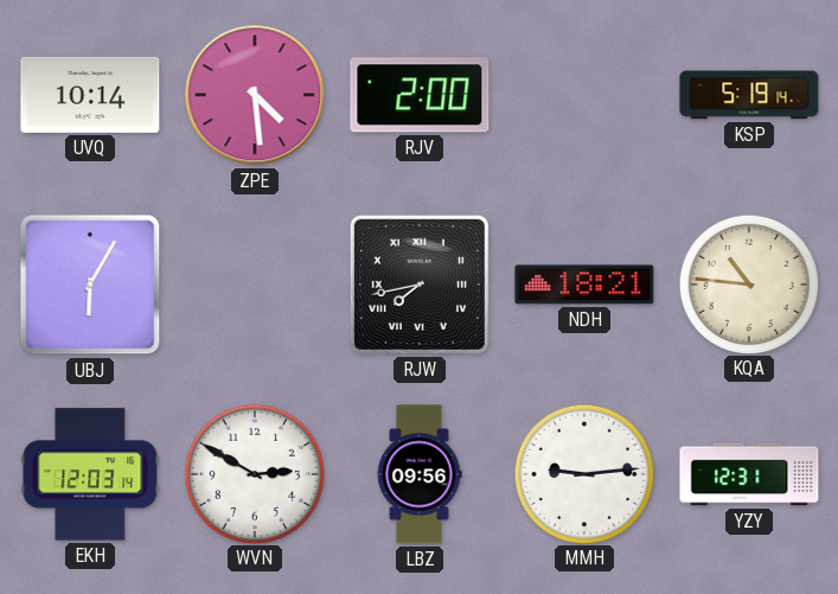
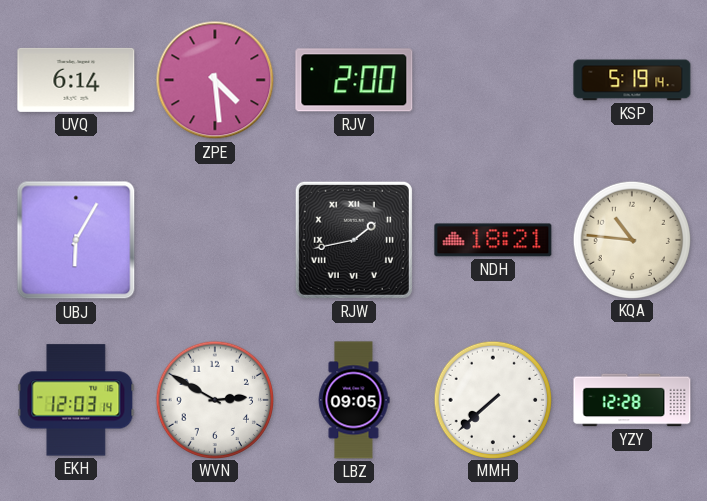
UVQ: 10:14 -> 6:14
RJW: 7:43 -> 1:43
LBZ: 09:56 -> 09:05
MMH: 9:14 -> 7:38
YZY: 12:31 -> 12:28
